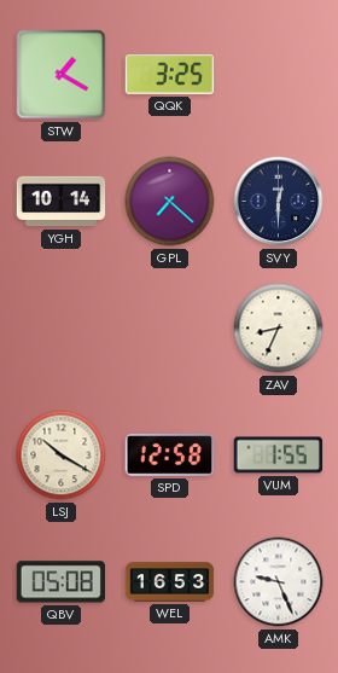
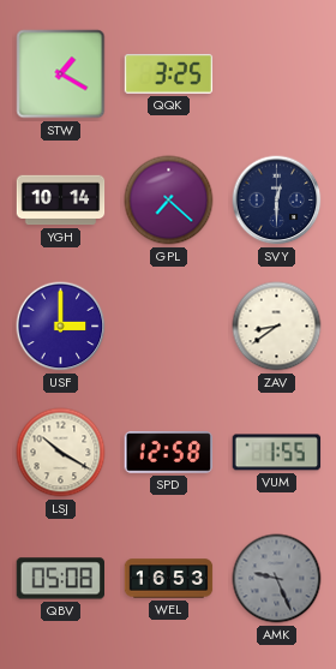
USF: none -> 3:00
ZAV: 8:34 -> 8:39
AMK dial: white -> grey
